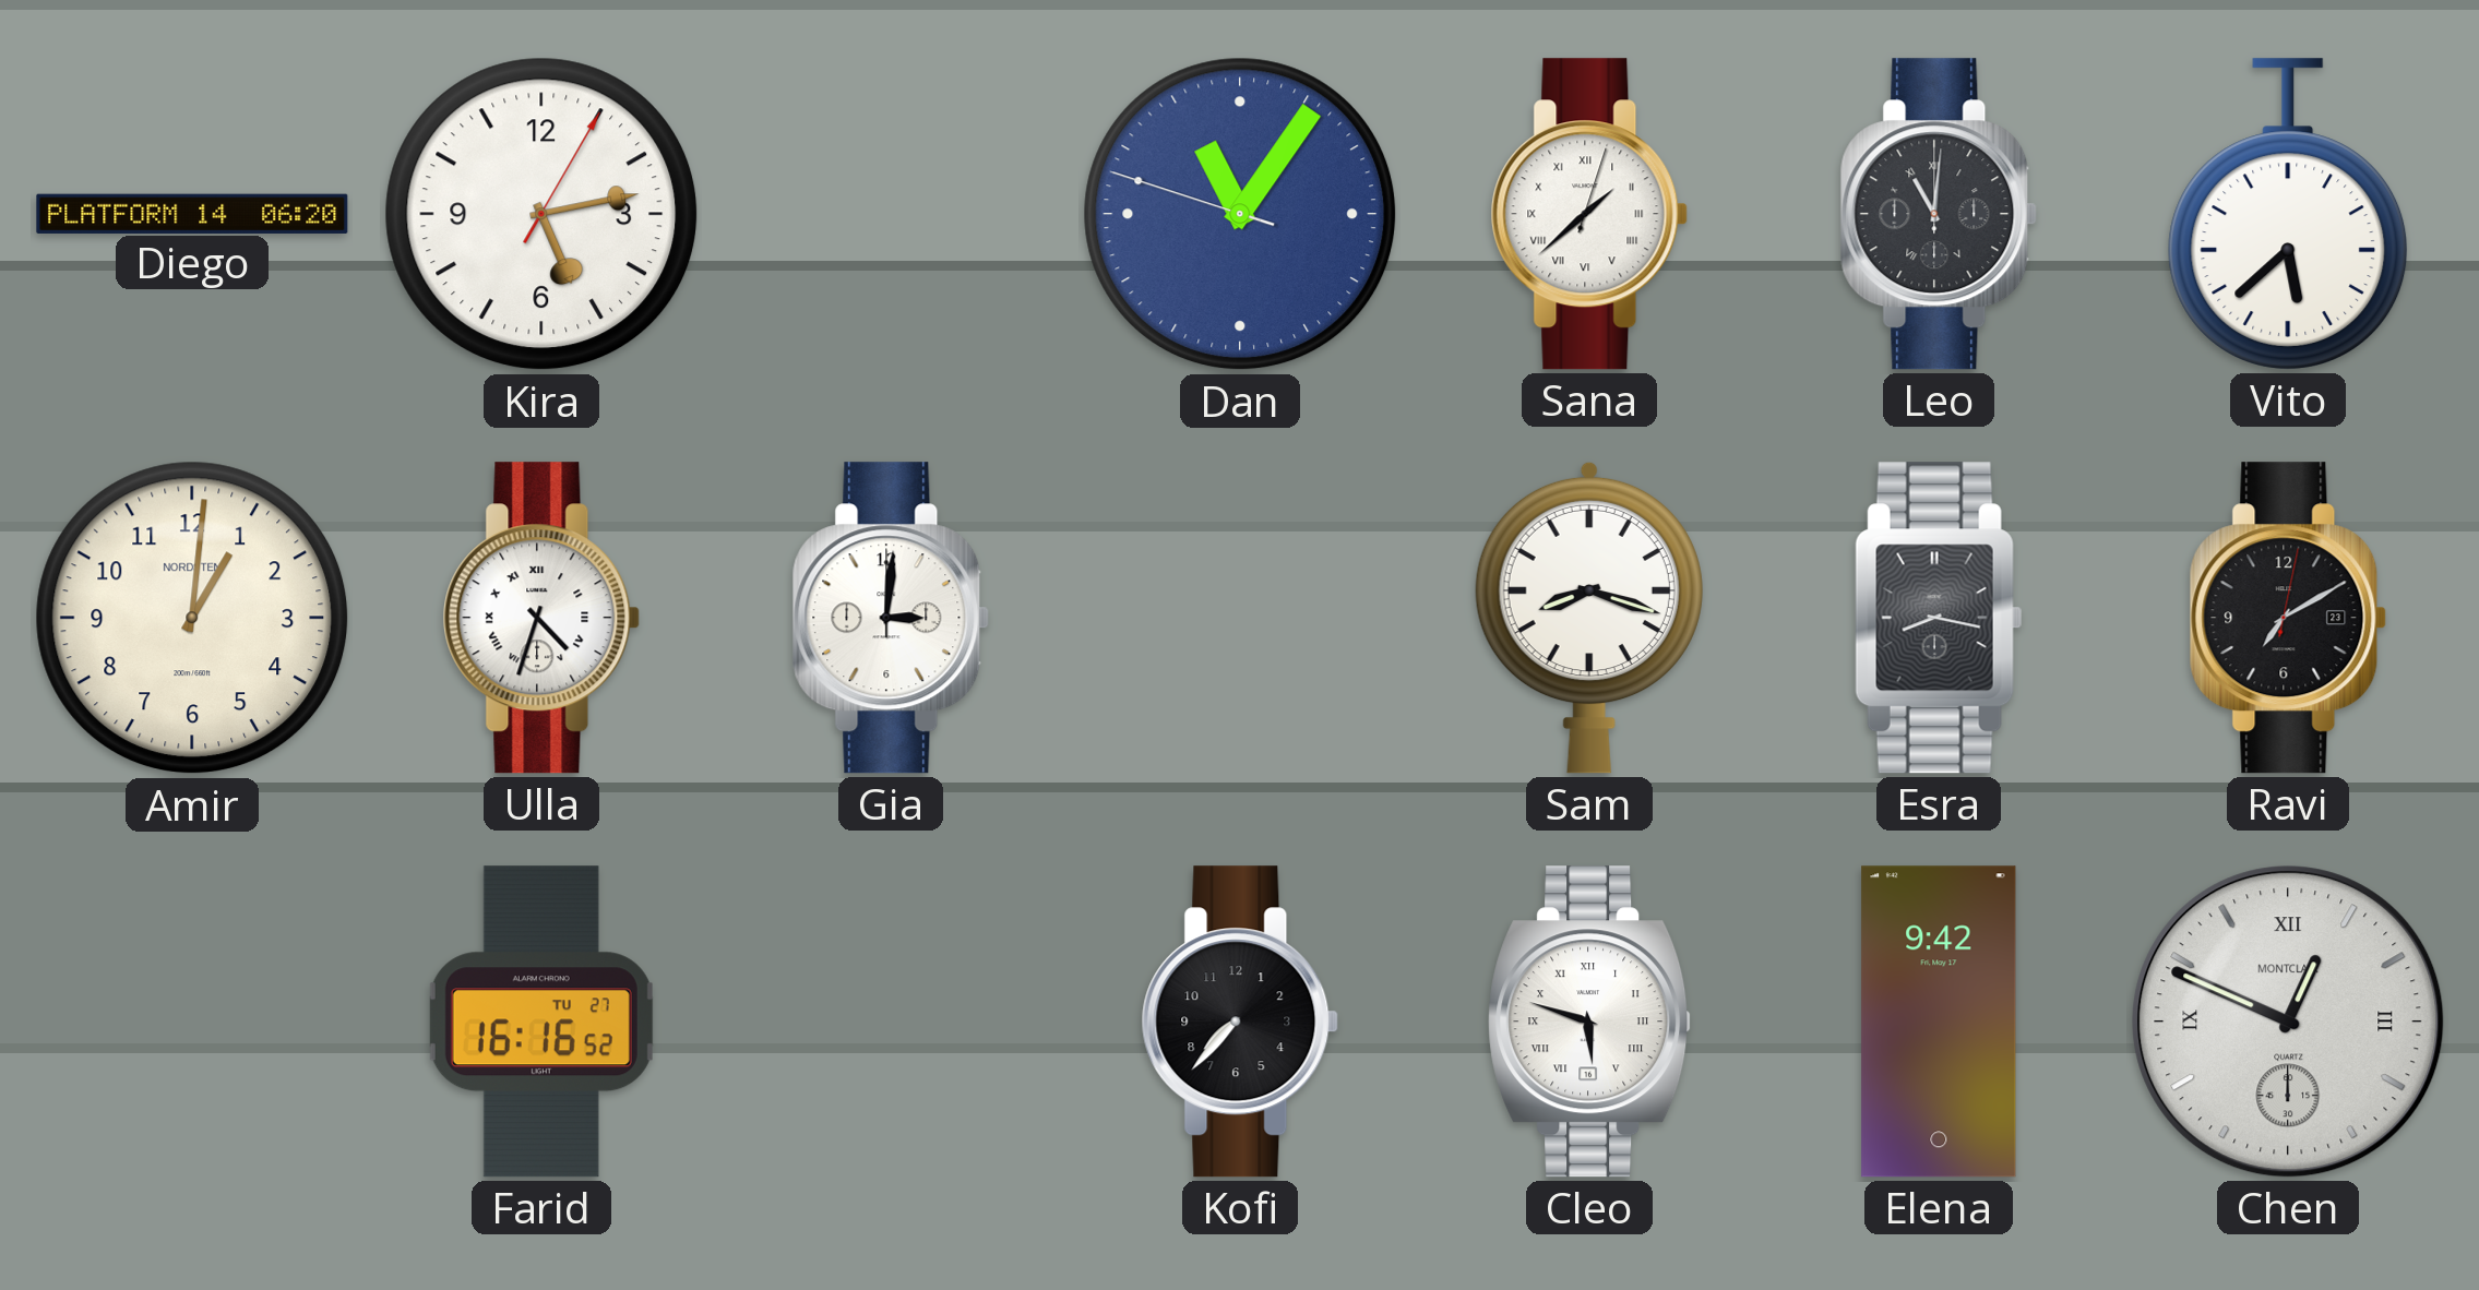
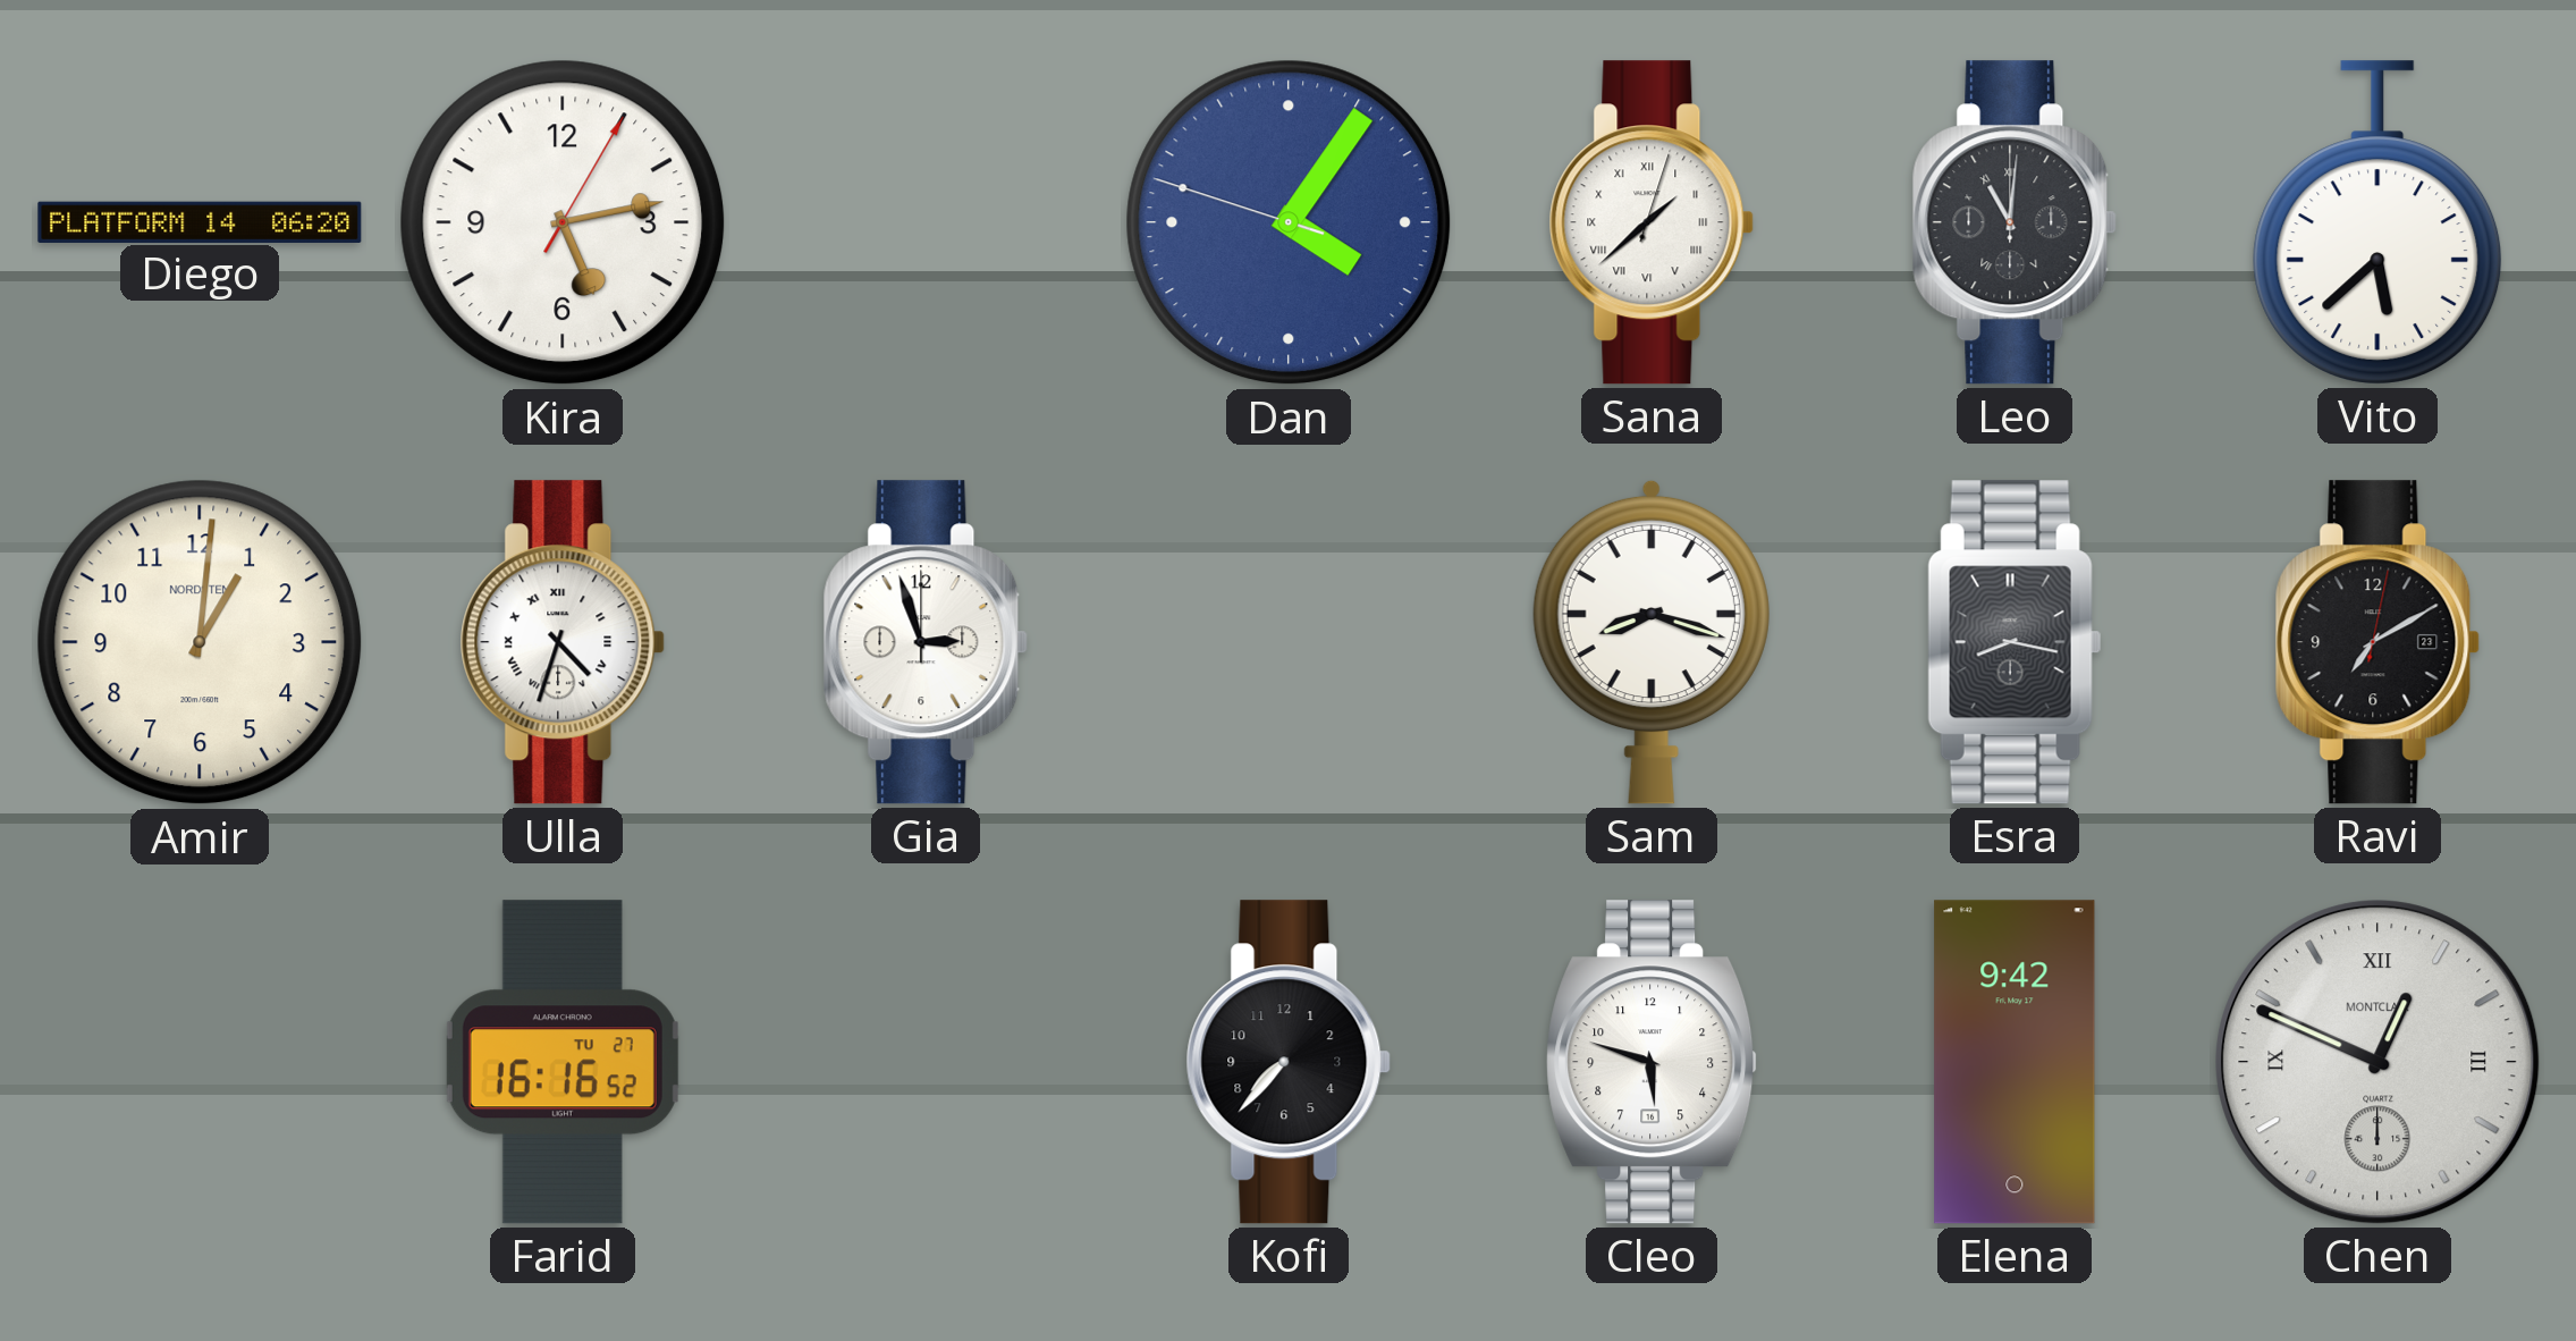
Dan: 11:05 -> 4:05
Gia: 3:01 -> 2:57
Cleo numerals: Roman -> Arabic
